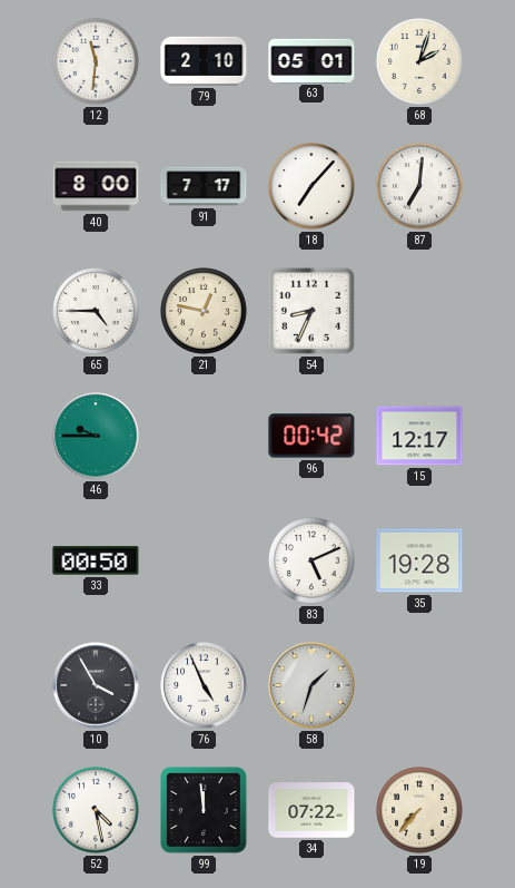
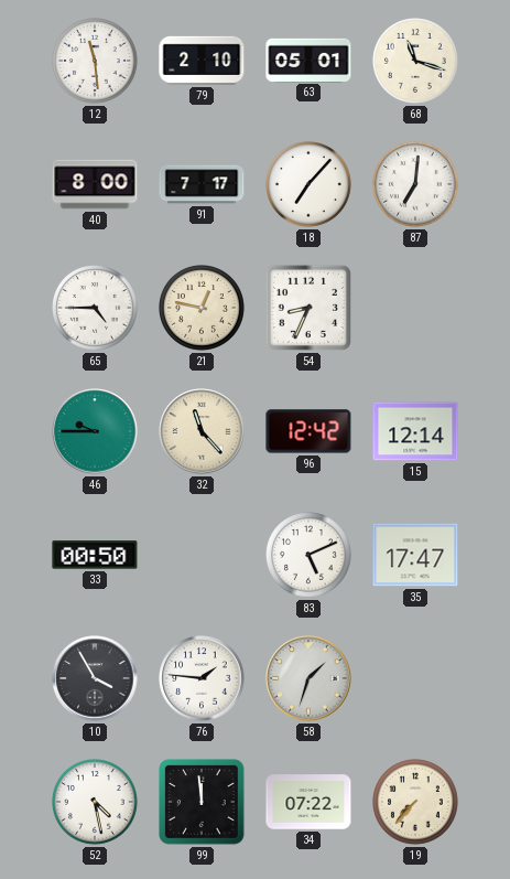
12: 11:31 -> 11:29
68: 2:03 -> 11:18
32: none -> 11:23
96: 00:42 -> 12:42
15: 12:17 -> 12:14
35: 19:28 -> 17:47
76: 4:56 -> 1:46
